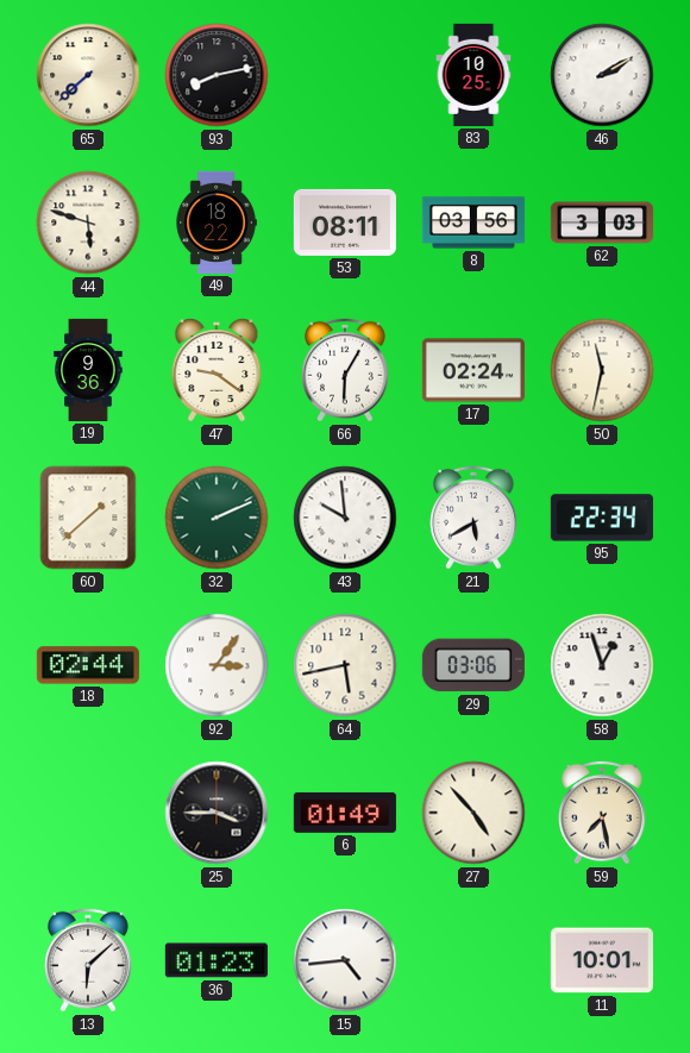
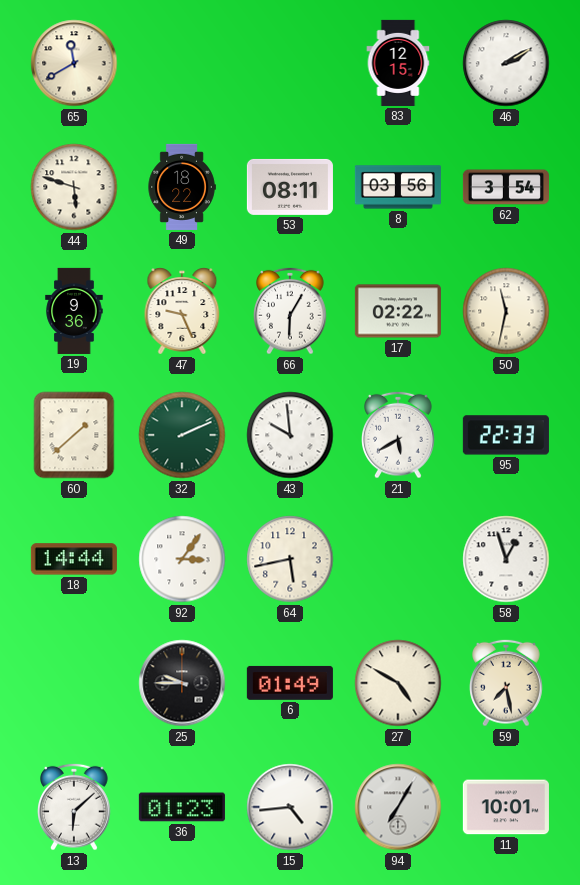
65: 7:38 -> 11:40
93: 8:13 -> none
83: 10:25 -> 12:15
62: 3:03 -> 3:54
47: 9:21 -> 9:26
17: 02:24 -> 02:22
95: 22:34 -> 22:33
18: 02:44 -> 14:44
29: 03:06 -> none
25: 3:45 -> 9:45
27: 4:53 -> 4:50
94: none -> 7:05
